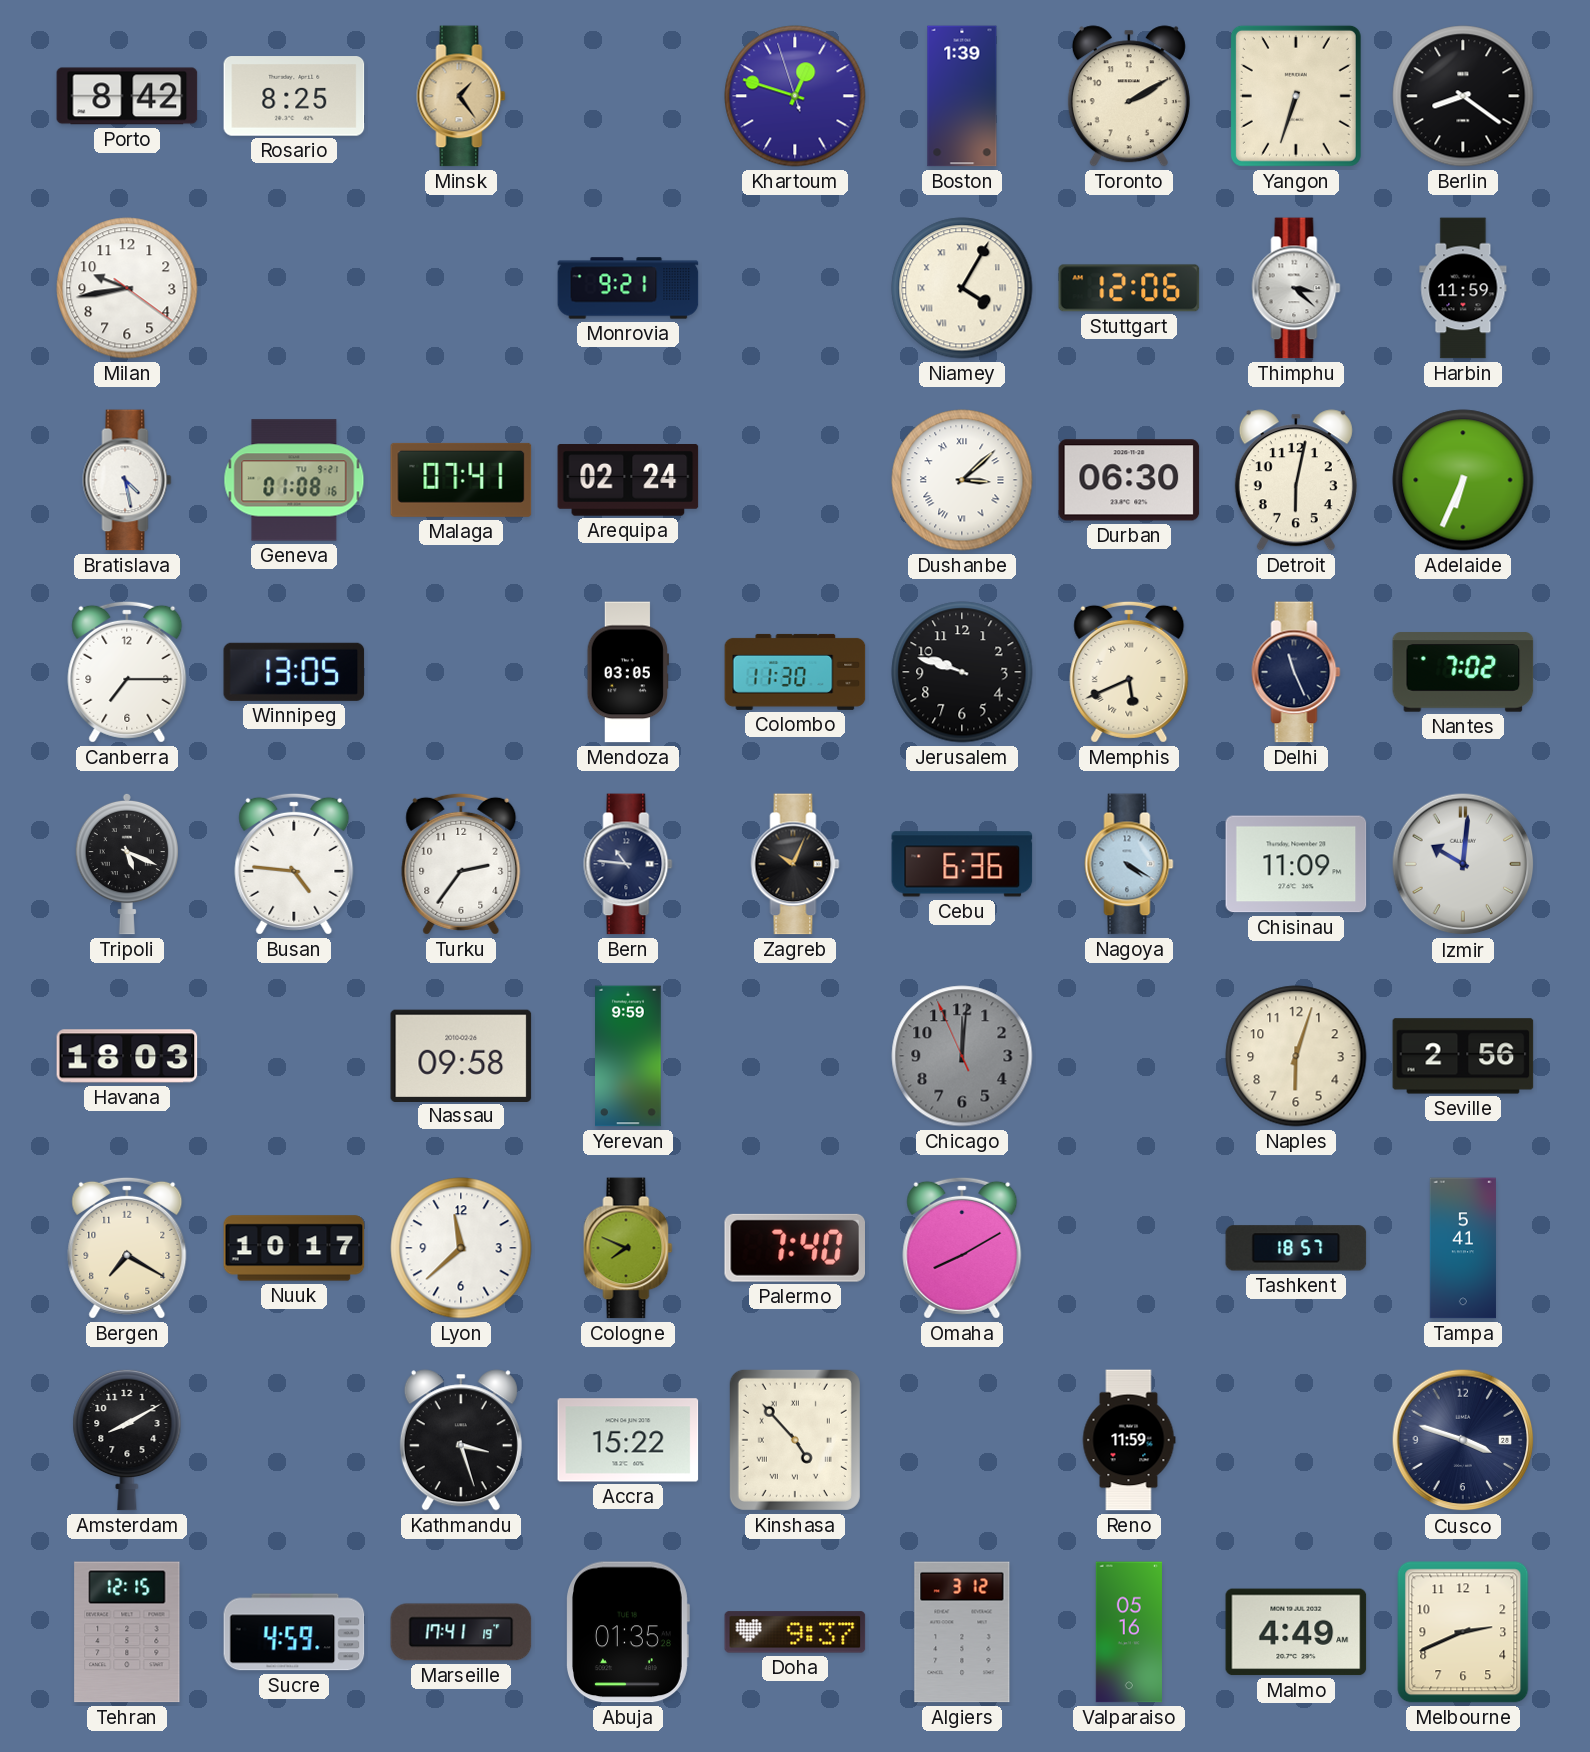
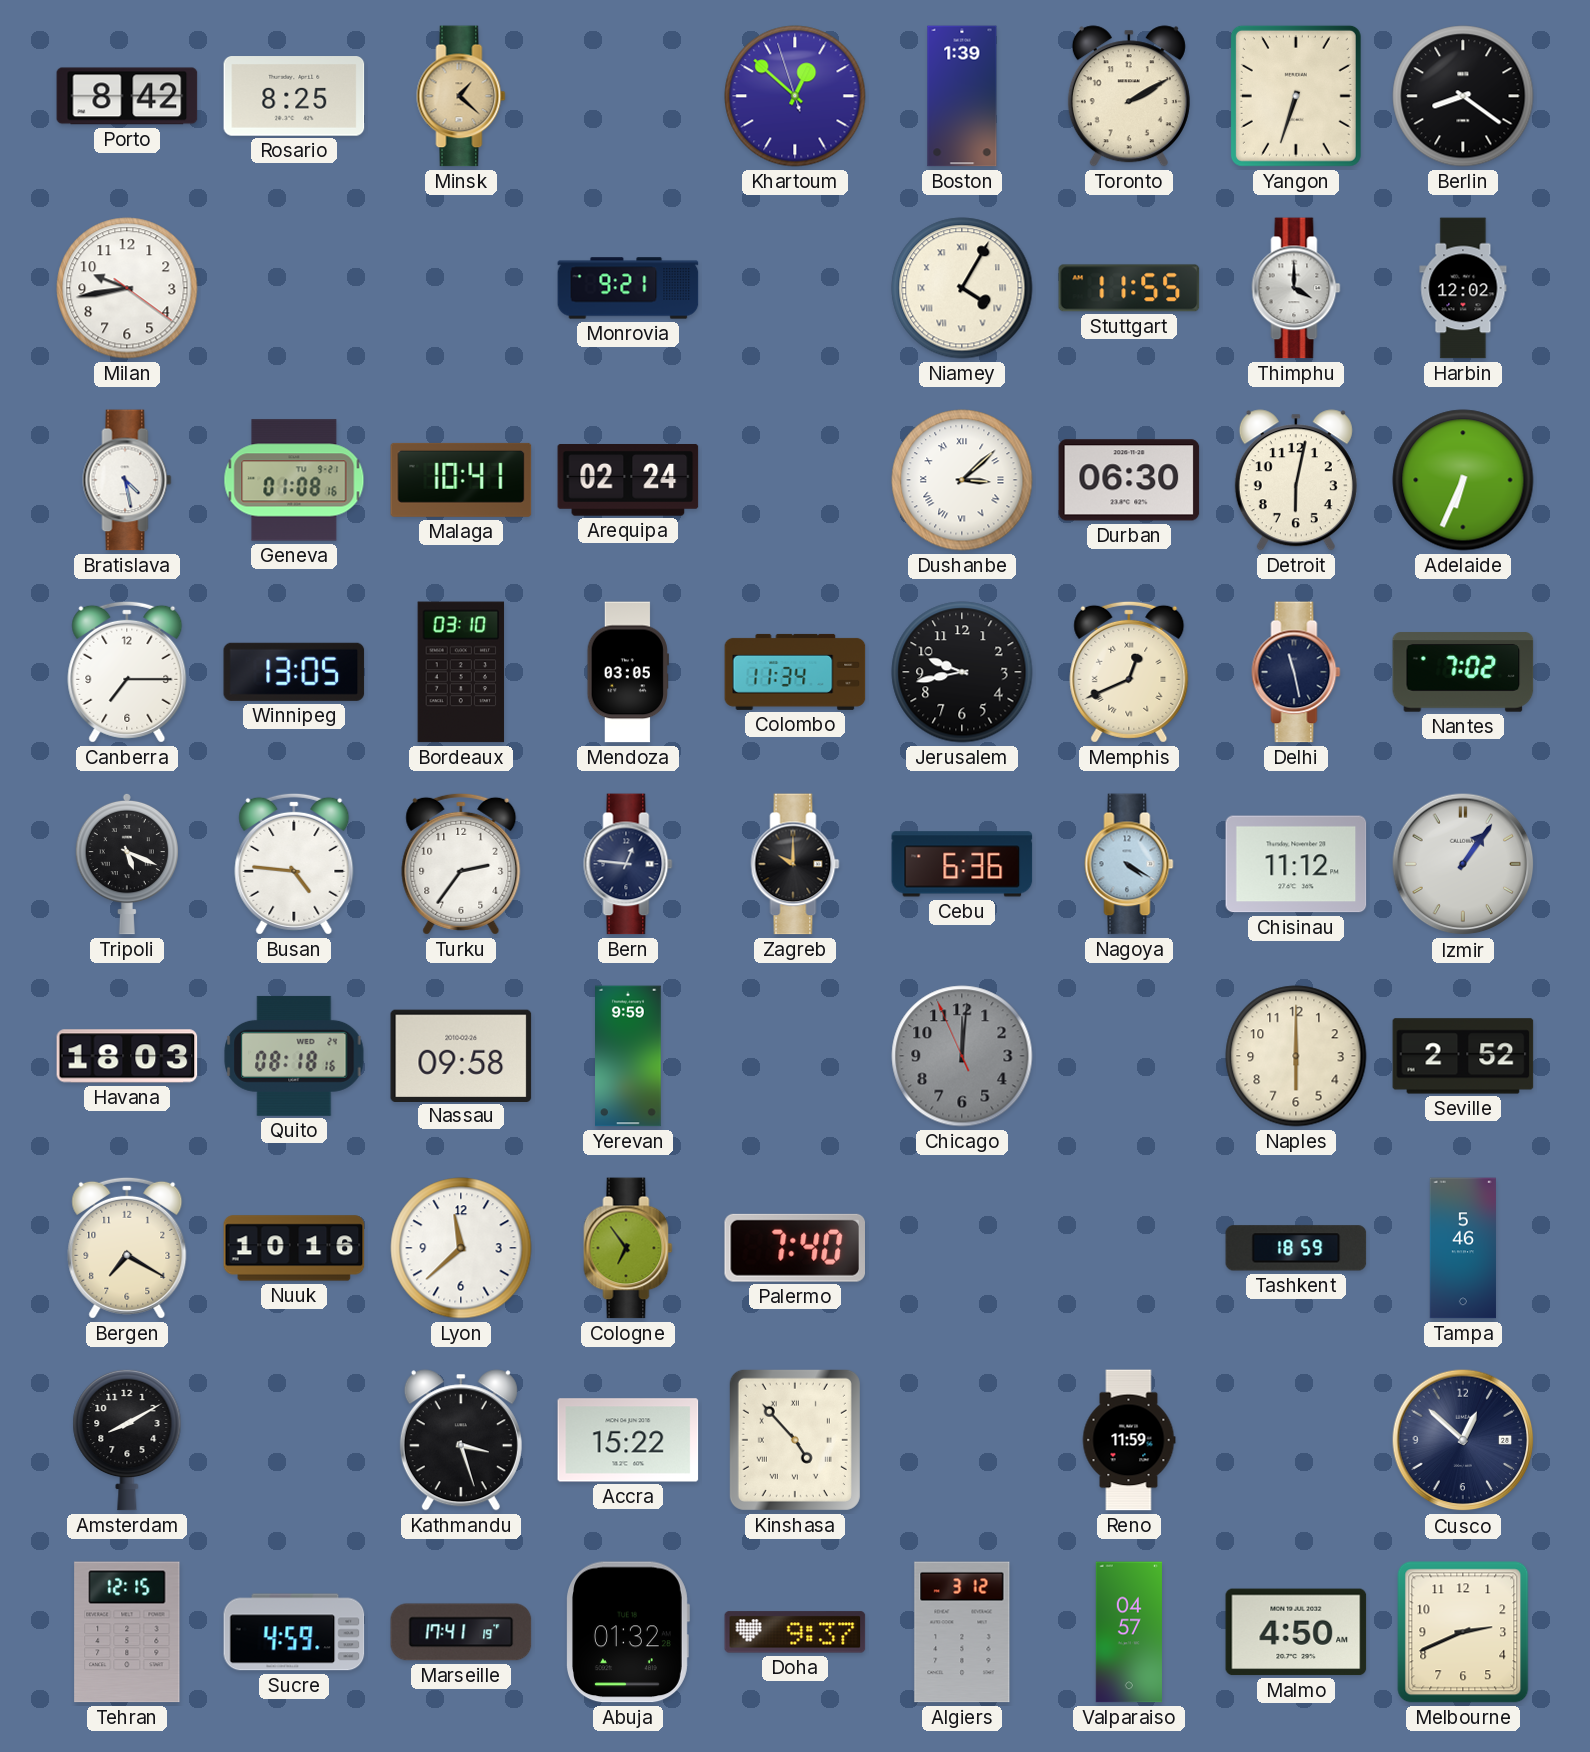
Minsk: 1:24 -> 1:22
Khartoum: 12:47 -> 12:51
Stuttgart: 12:06 -> 11:55
Thimphu: 3:22 -> 4:00
Harbin: 11:59 -> 12:02
Malaga: 07:41 -> 10:41
Bordeaux: none -> 03:10
Colombo: 11:30 -> 11:34
Jerusalem: 9:48 -> 9:43
Memphis: 5:41 -> 12:41
Delhi: 11:26 -> 11:28
Bern: 10:46 -> 12:46
Zagreb: 10:04 -> 10:00
Chisinau: 11:09 -> 11:12
Izmir: 10:01 -> 1:06
Quito: none -> 08:18
Naples: 6:03 -> 6:00
Seville: 2:56 -> 2:52
Nuuk: 10:17 -> 10:16
Cologne: 7:49 -> 6:54
Omaha: 8:10 -> none
Tashkent: 18:57 -> 18:59
Tampa: 5:41 -> 5:46
Cusco: 3:48 -> 12:52
Abuja: 01:35 -> 01:32
Valparaiso: 05:16 -> 04:57
Malmo: 4:49 -> 4:50
